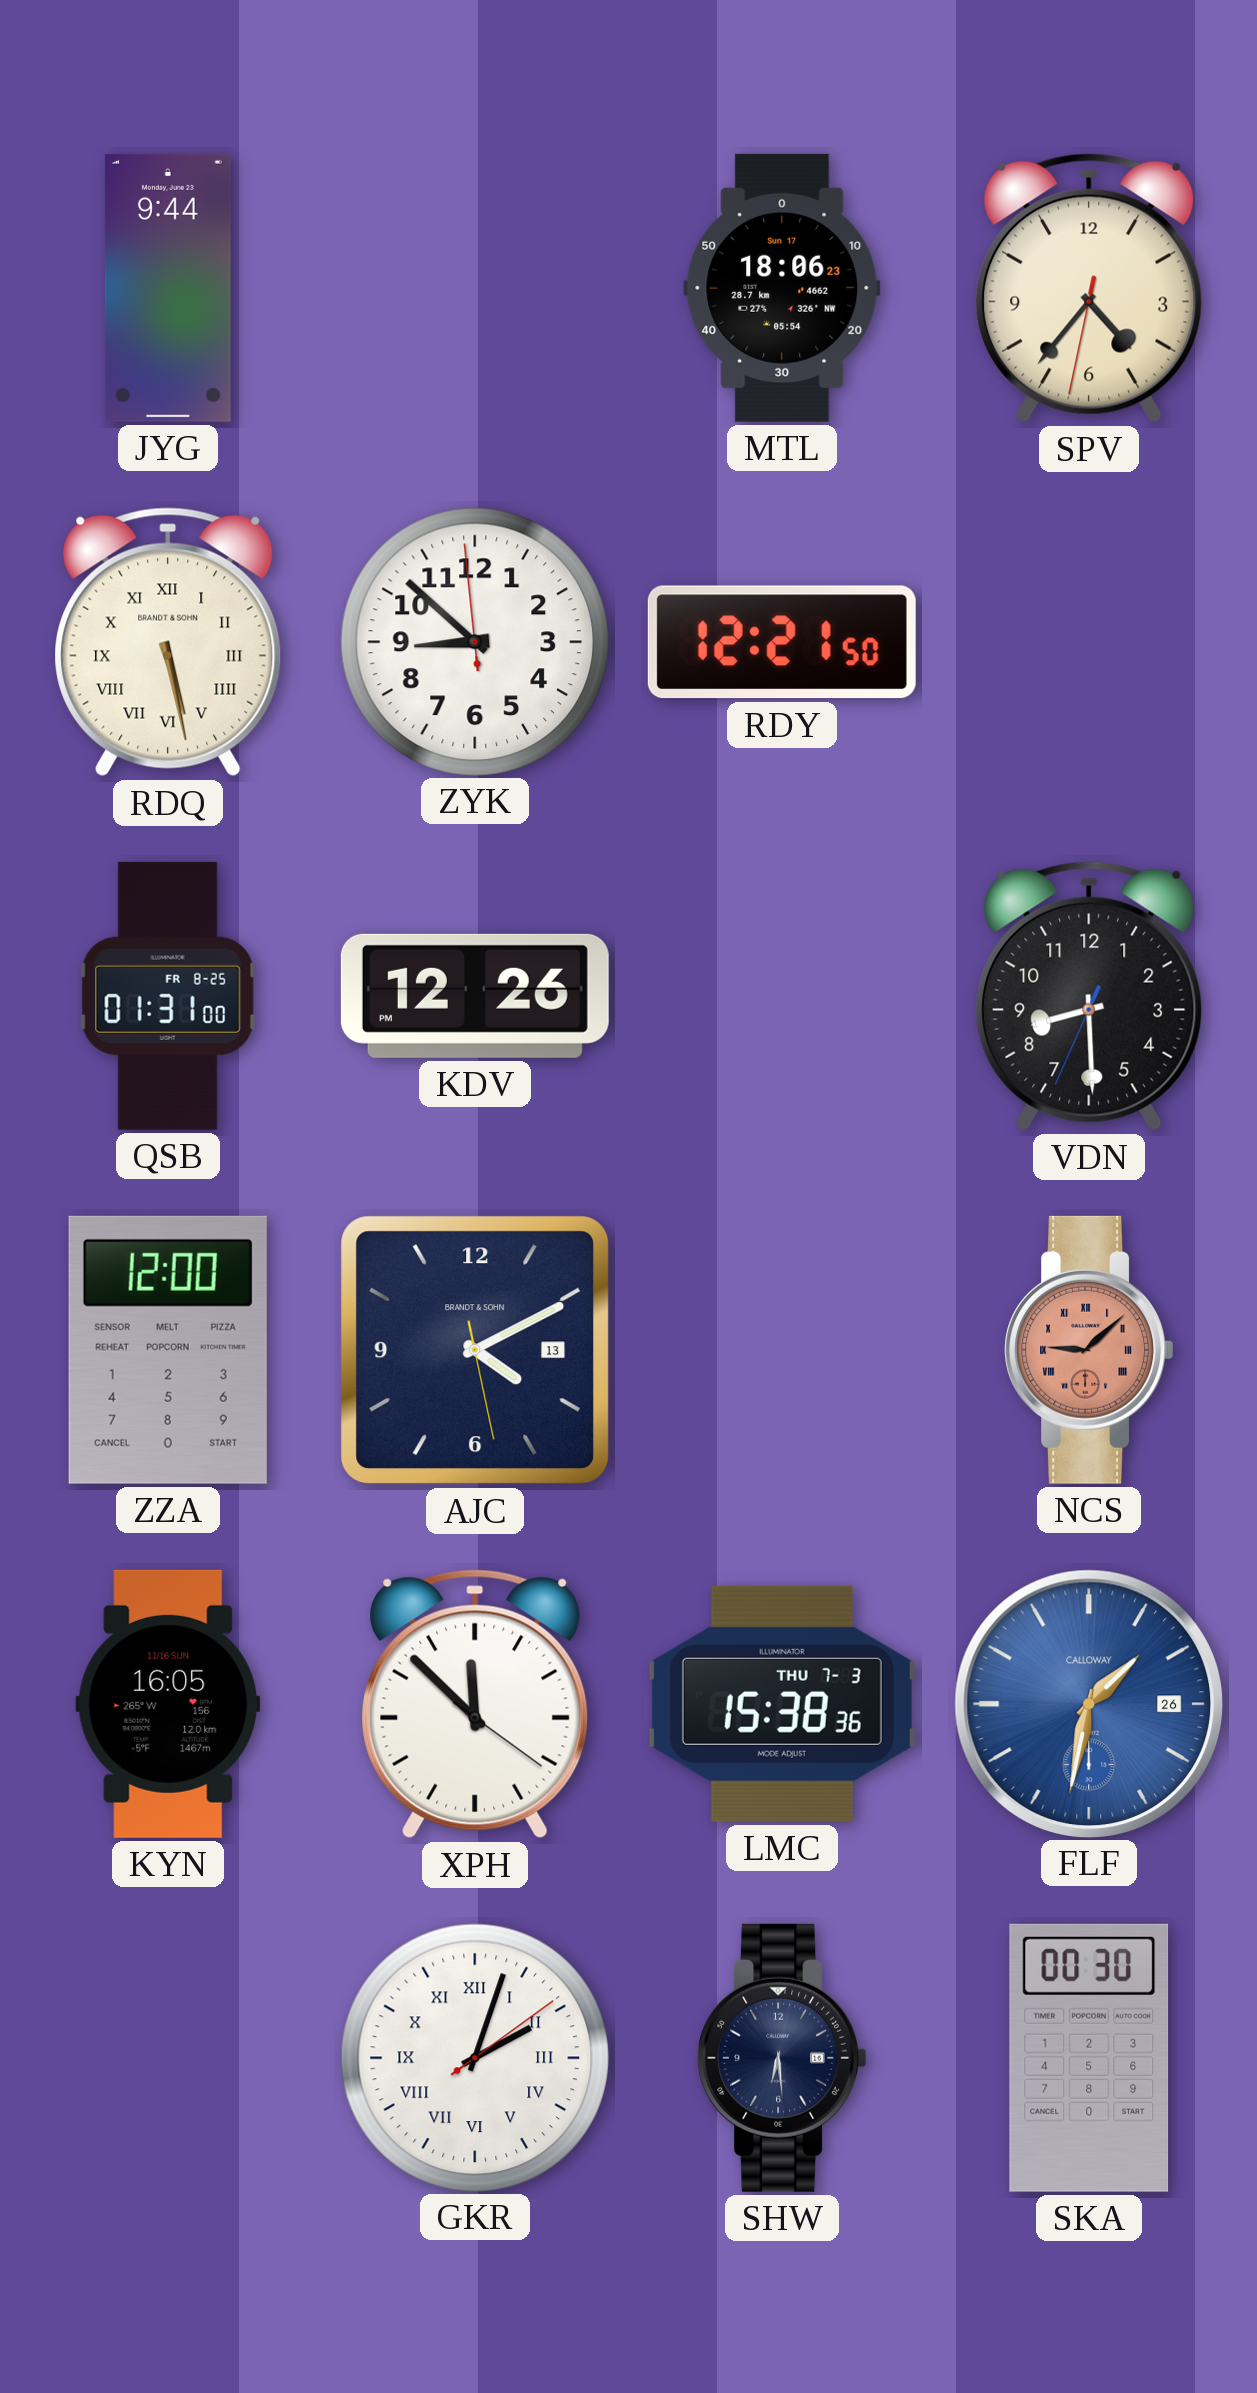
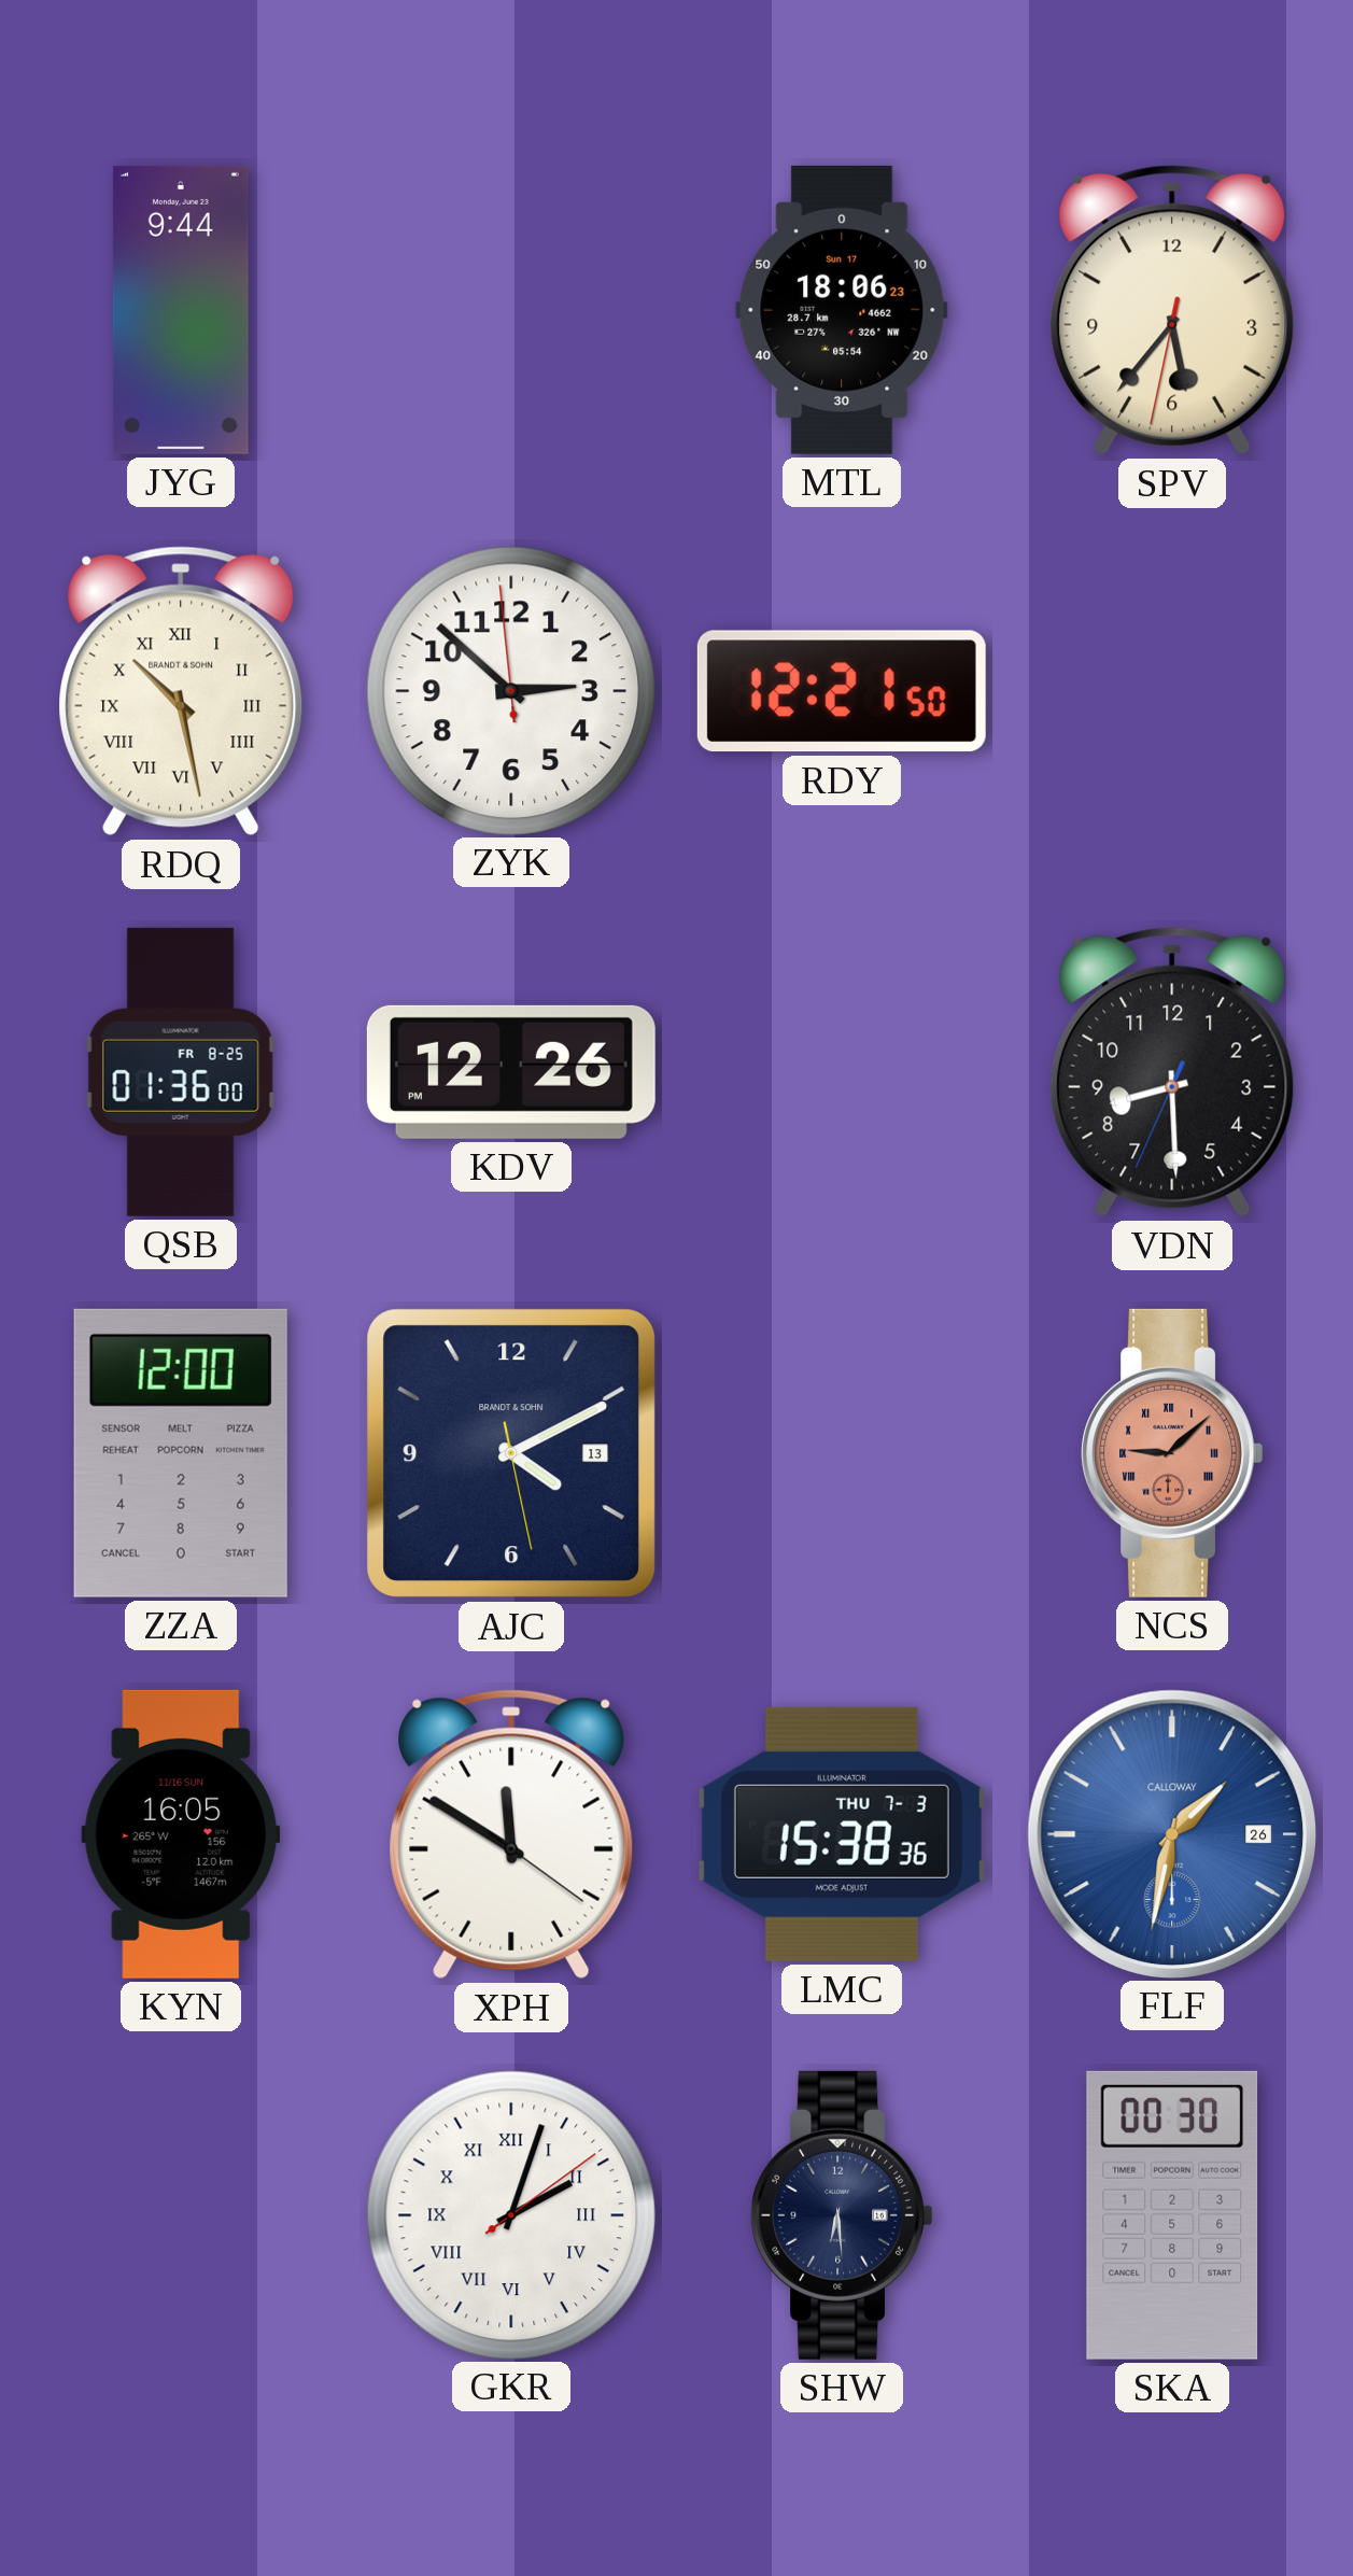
SPV: 4:36 -> 5:36
RDQ: 5:28 -> 10:28
ZYK: 8:51 -> 2:51
QSB: 01:31 -> 01:36
XPH: 11:52 -> 11:50
